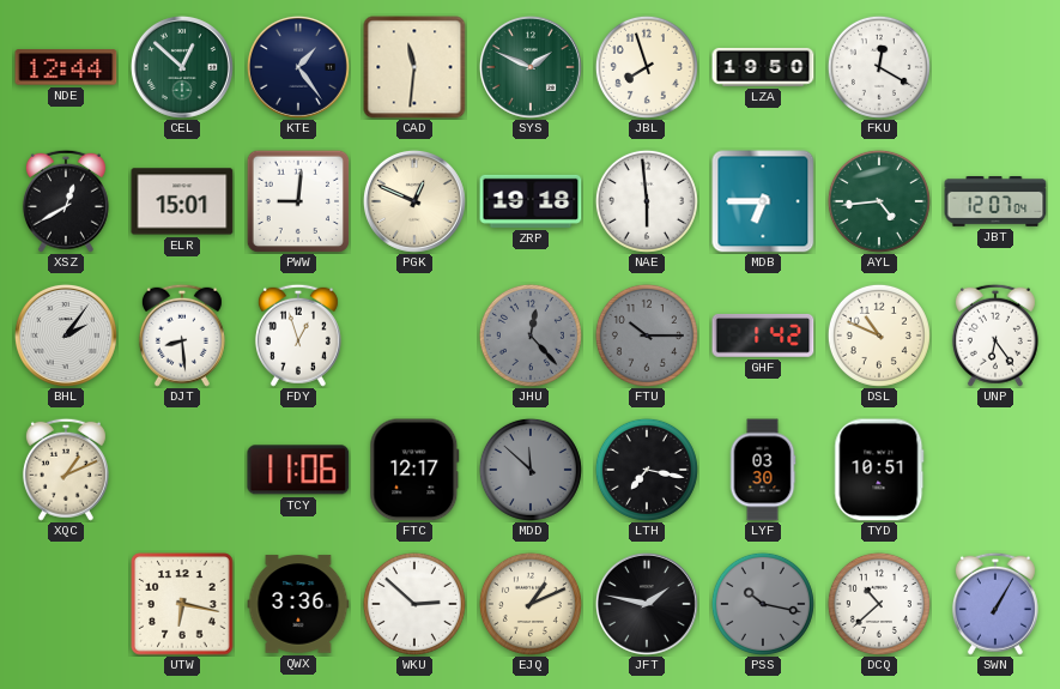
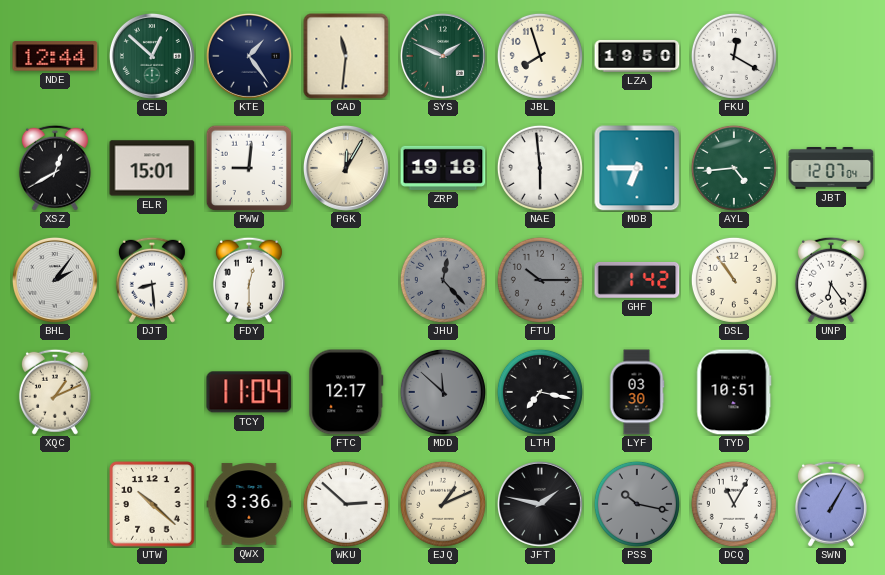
PGK: 12:49 -> 12:05
FDY: 12:57 -> 12:30
DSL: 10:49 -> 10:54
TCY: 11:06 -> 11:04
UTW: 6:17 -> 10:22
DCQ: 10:38 -> 11:05
